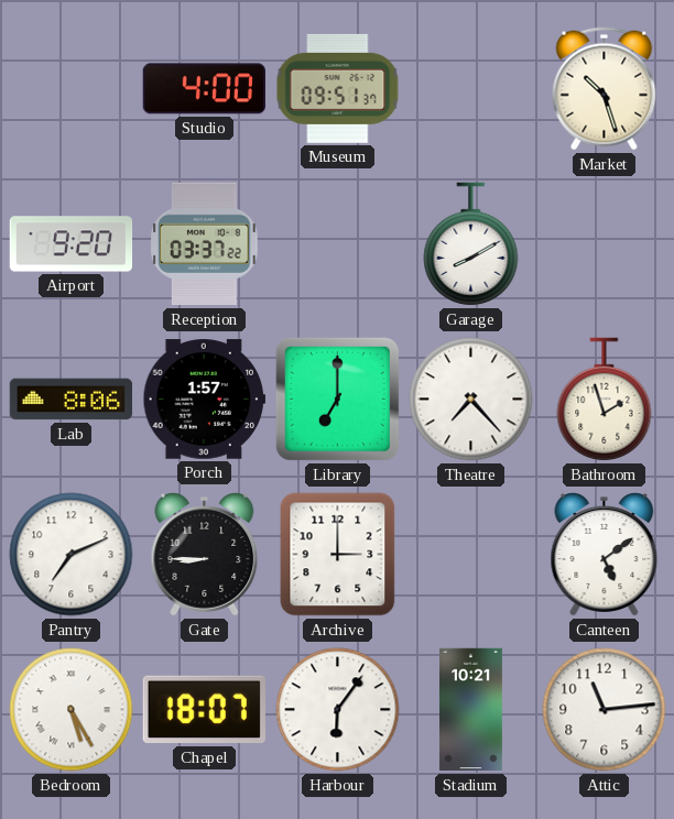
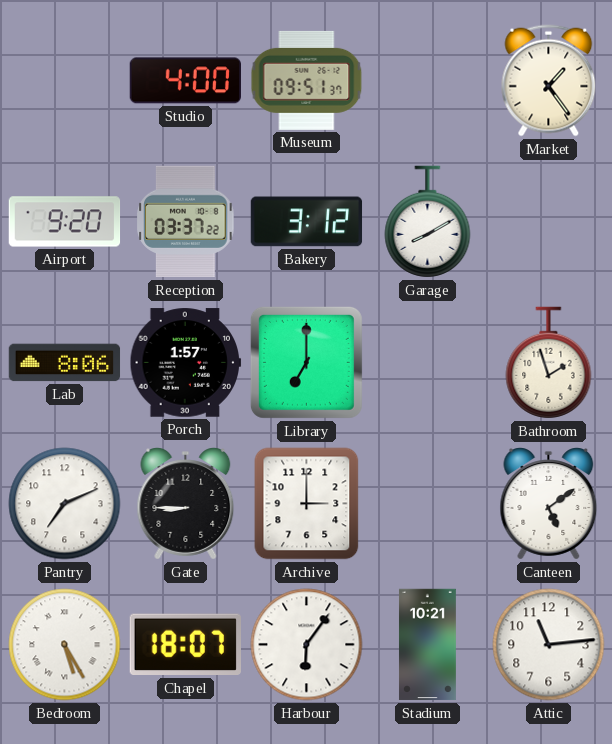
Market: 10:27 -> 1:24
Bakery: none -> 3:12
Theatre: 7:23 -> none
